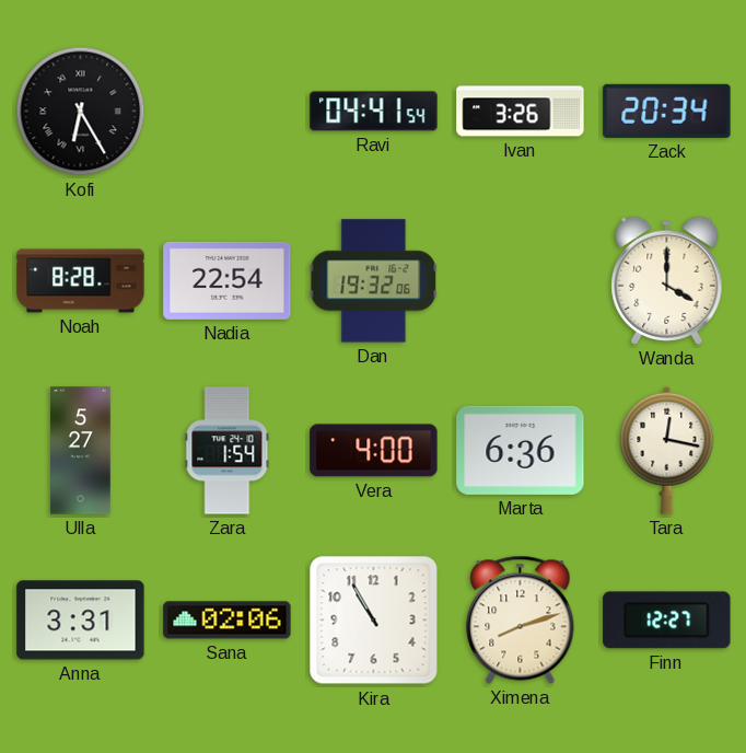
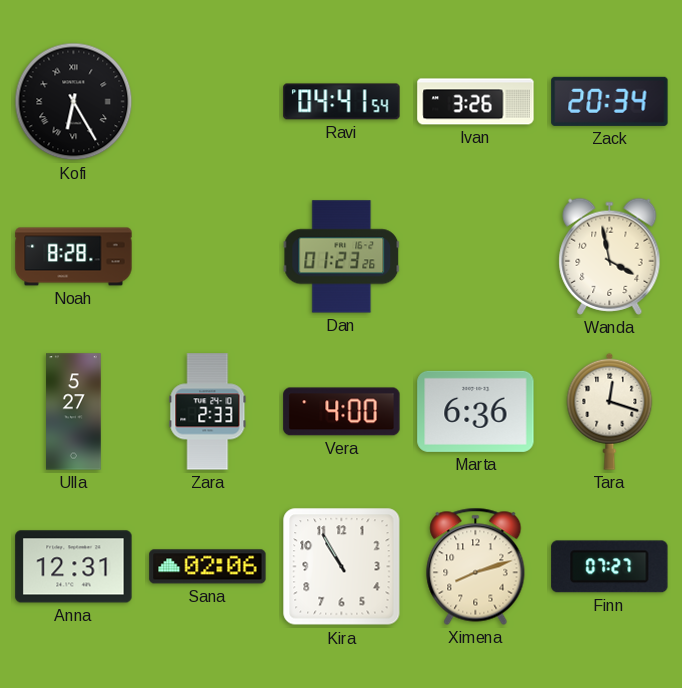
Nadia: 22:54 -> none
Dan: 19:32 -> 01:23
Wanda: 4:00 -> 3:58
Zara: 1:54 -> 2:33
Tara: 12:17 -> 12:18
Anna: 3:31 -> 12:31
Finn: 12:27 -> 07:27
